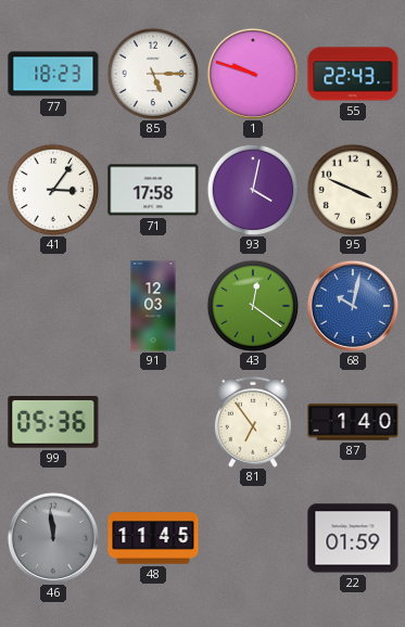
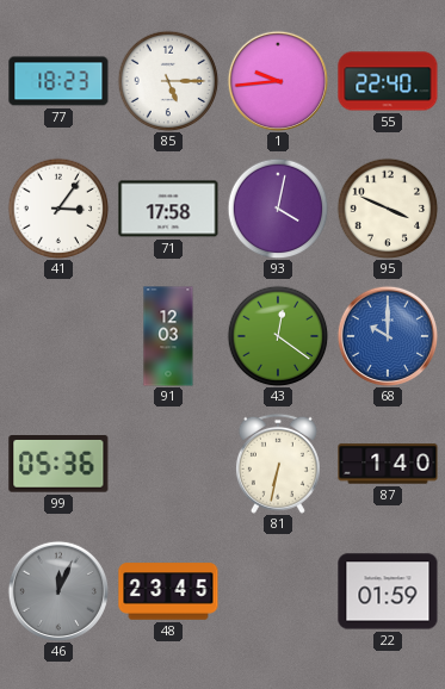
1: 9:48 -> 9:44
55: 22:43 -> 22:40
68: 10:02 -> 10:00
81: 6:54 -> 6:32
46: 11:59 -> 12:04
48: 11:45 -> 23:45
